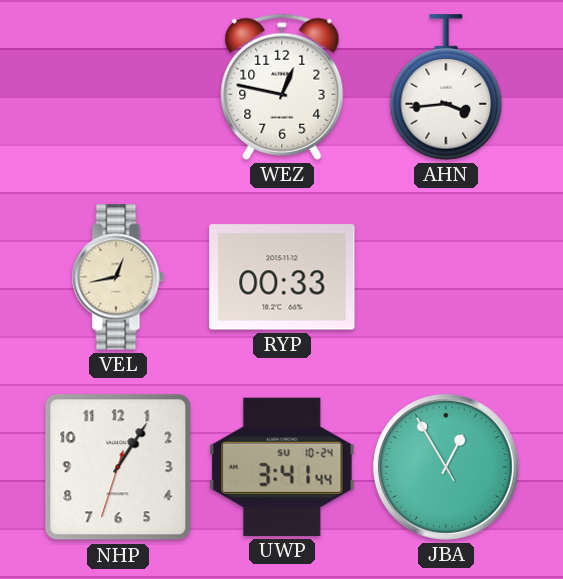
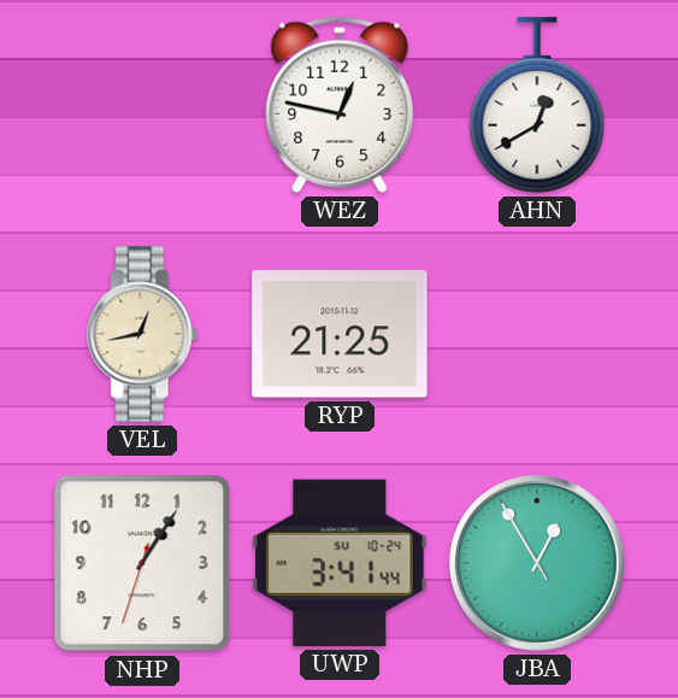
AHN: 3:44 -> 12:40
RYP: 00:33 -> 21:25
